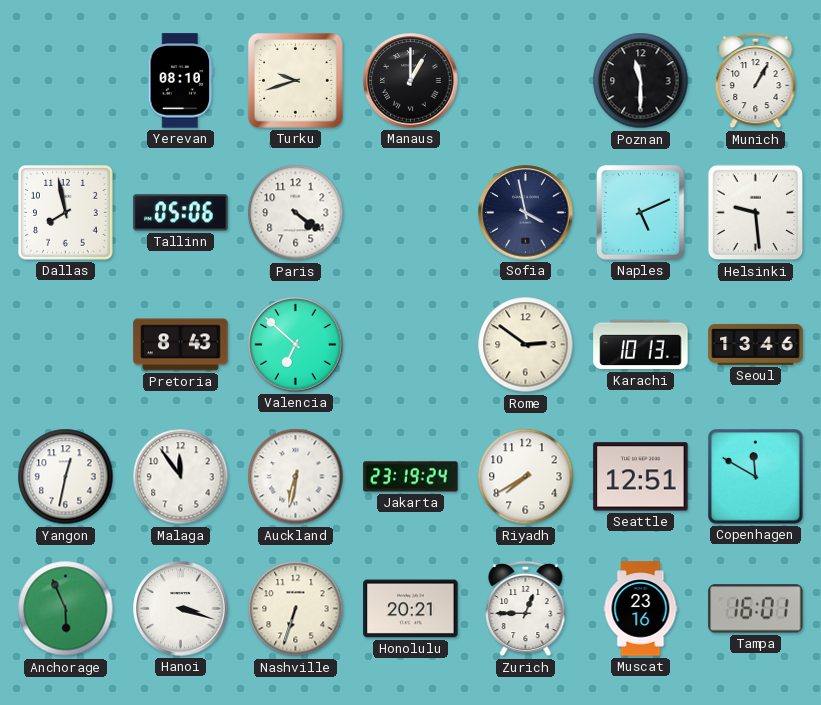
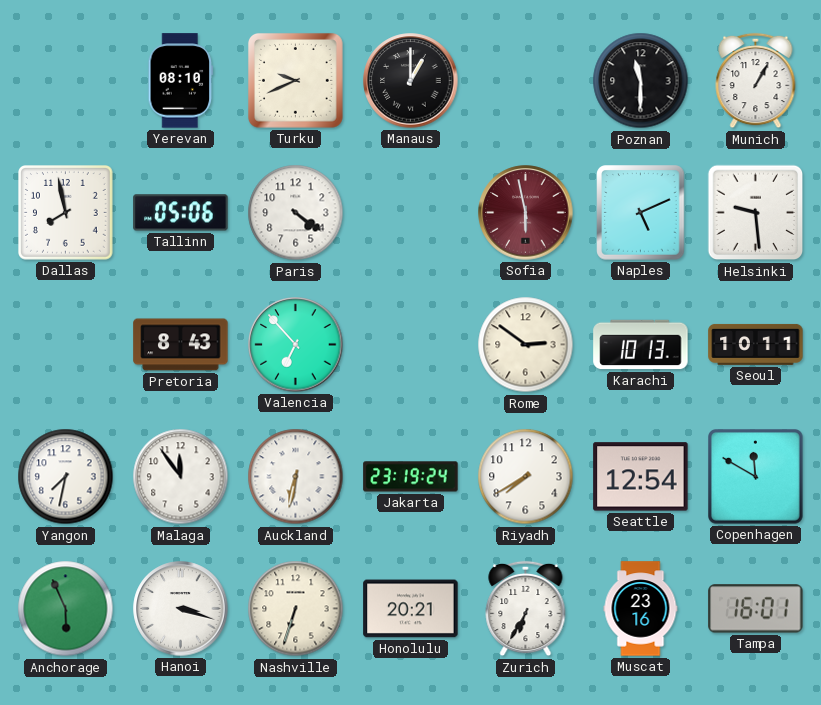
Turku: 9:42 -> 9:41
Sofia: 3:58 -> 5:58
Sofia dial: navy -> burgundy
Valencia: 6:52 -> 6:53
Seoul: 13:46 -> 10:11
Yangon: 12:32 -> 7:32
Seattle: 12:51 -> 12:54
Zurich: 12:45 -> 6:35
